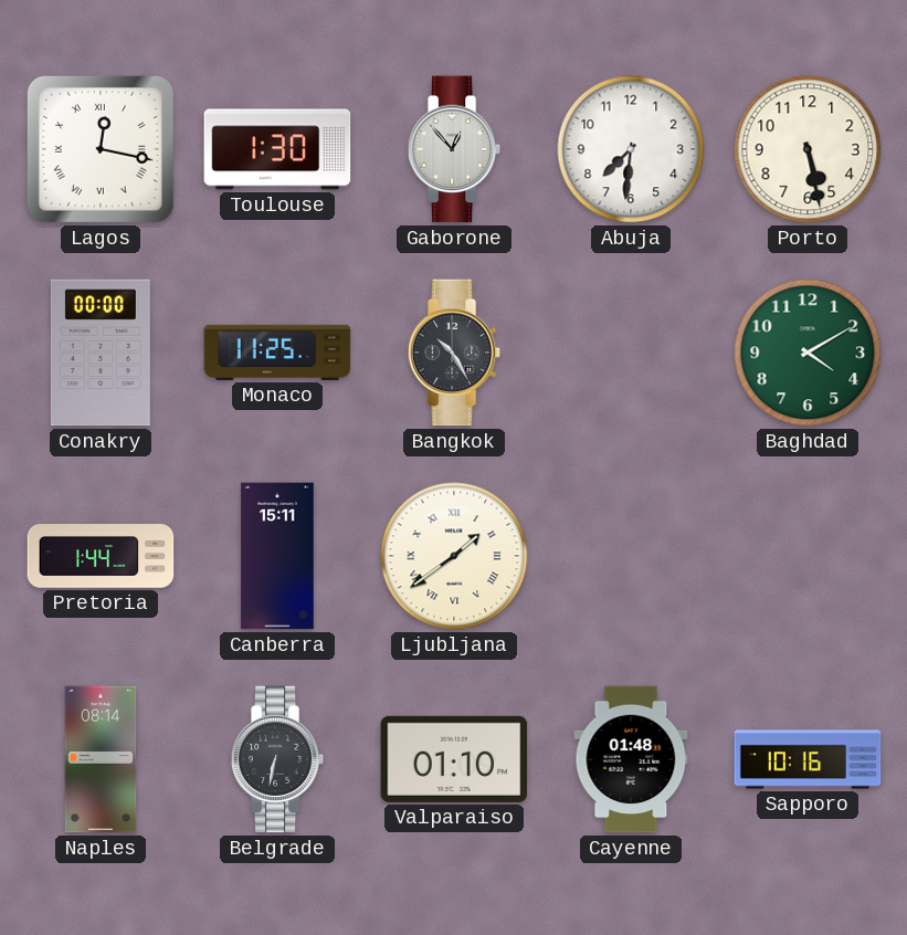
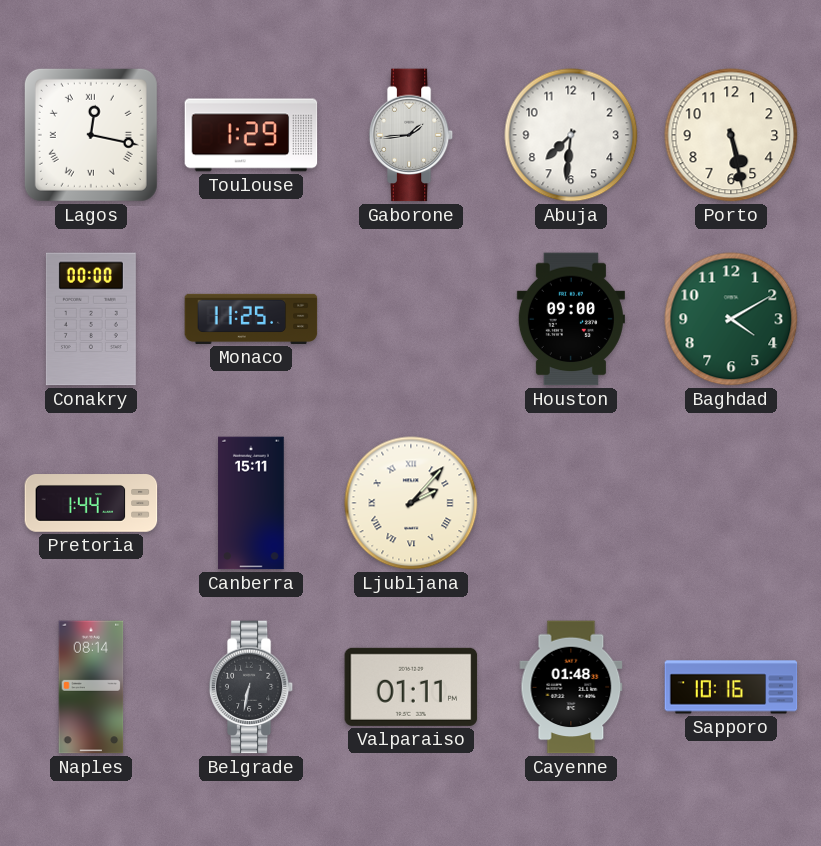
Toulouse: 1:30 -> 1:29
Gaborone: 12:53 -> 1:44
Bangkok: 10:25 -> none
Houston: none -> 09:00
Ljubljana: 1:39 -> 2:07
Valparaiso: 01:10 -> 01:11
